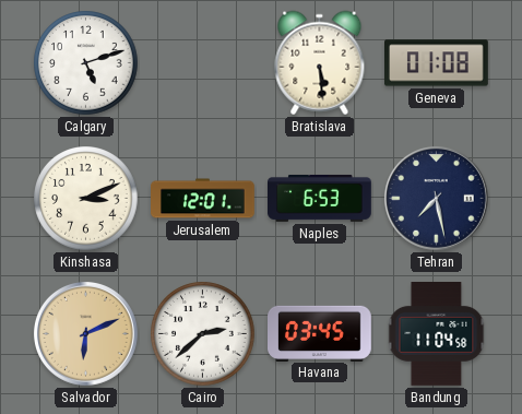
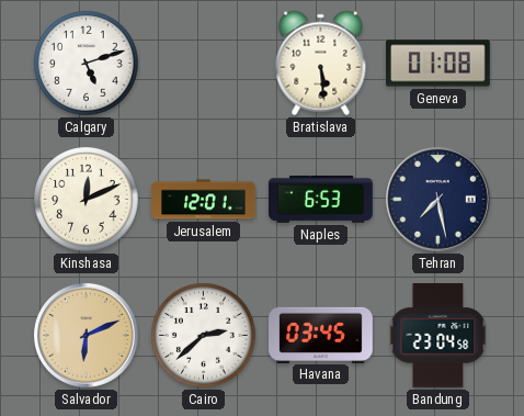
Kinshasa: 3:11 -> 12:11
Bandung: 11:04 -> 23:04
